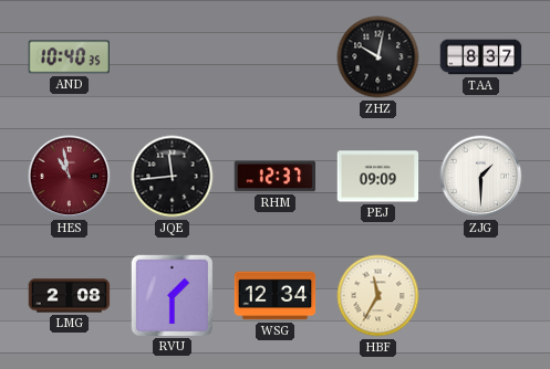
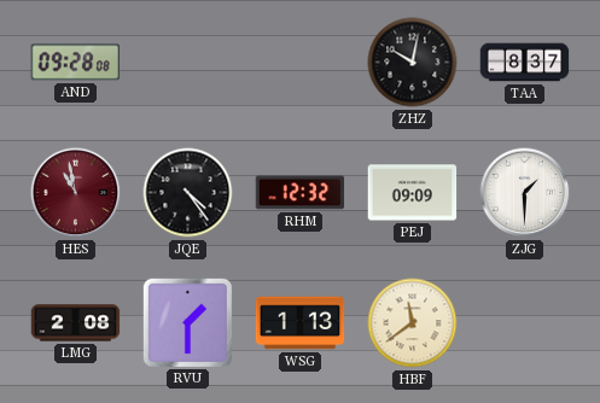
AND: 10:40 -> 09:28
JQE: 11:44 -> 4:24
RHM: 12:37 -> 12:32
WSG: 12:34 -> 1:13
HBF: 11:35 -> 11:39
